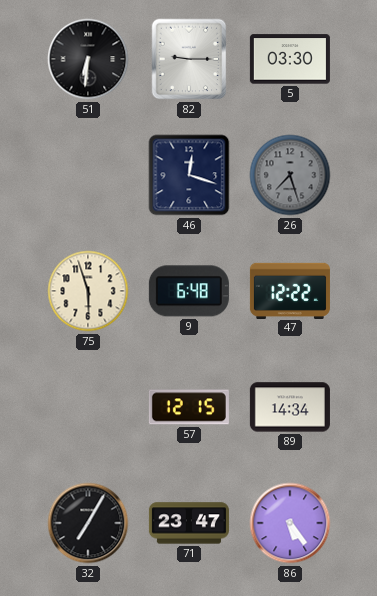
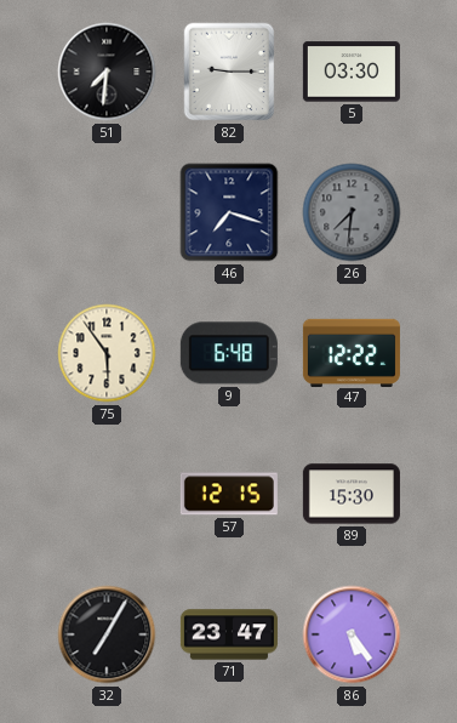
51: 6:31 -> 7:31
46: 12:18 -> 7:18
26: 7:27 -> 7:31
75: 5:57 -> 5:54
89: 14:34 -> 15:30
